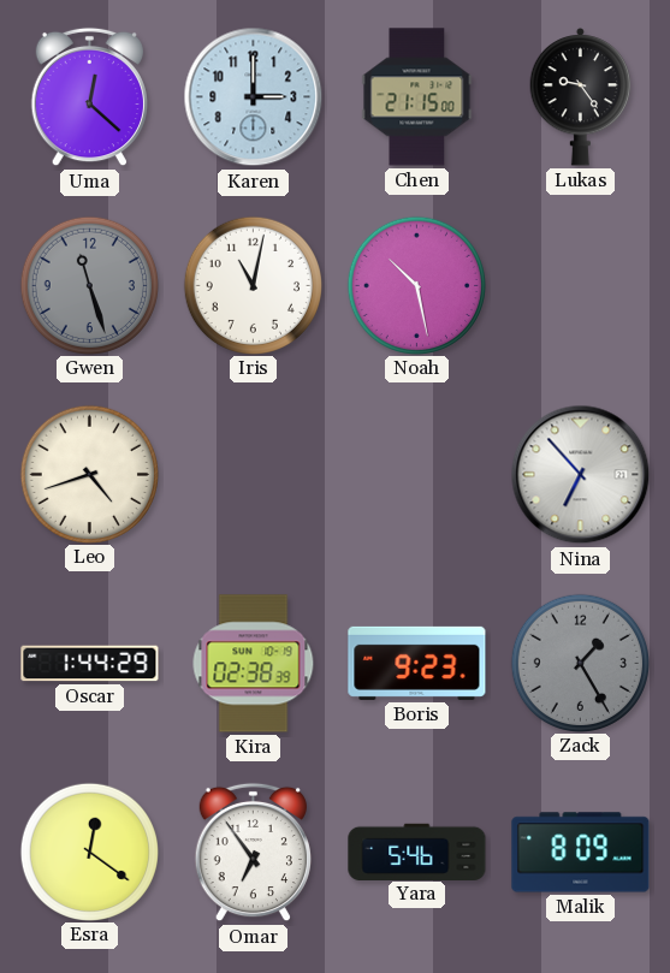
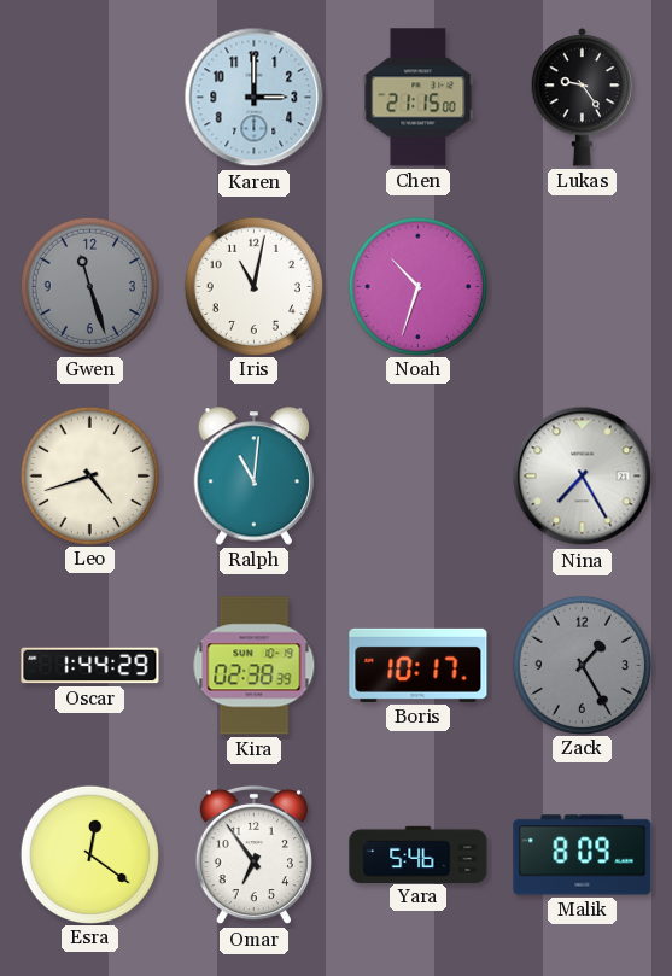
Uma: 12:22 -> none
Noah: 10:28 -> 10:33
Ralph: none -> 11:01
Nina: 6:53 -> 7:25
Boris: 9:23 -> 10:17
